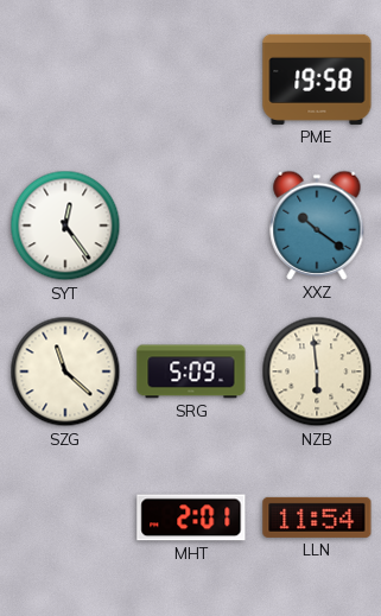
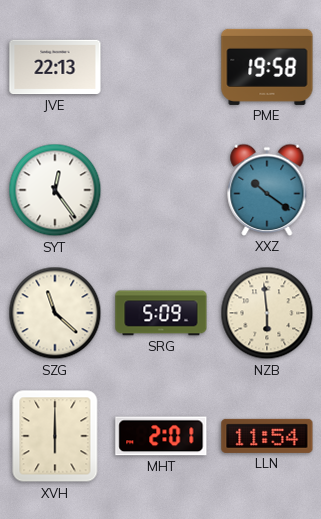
JVE: none -> 22:13
XVH: none -> 6:00
